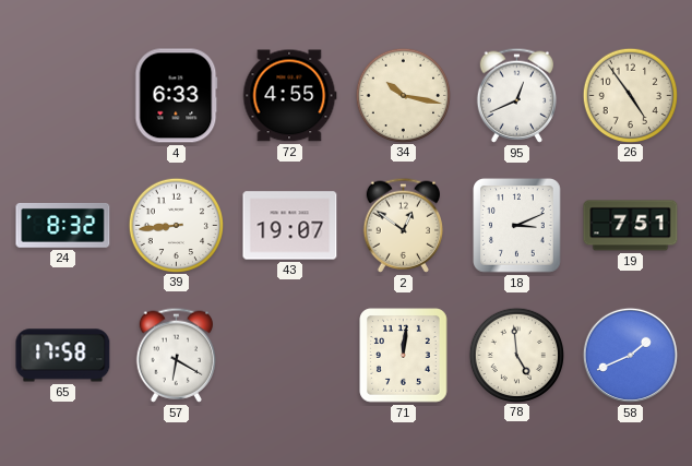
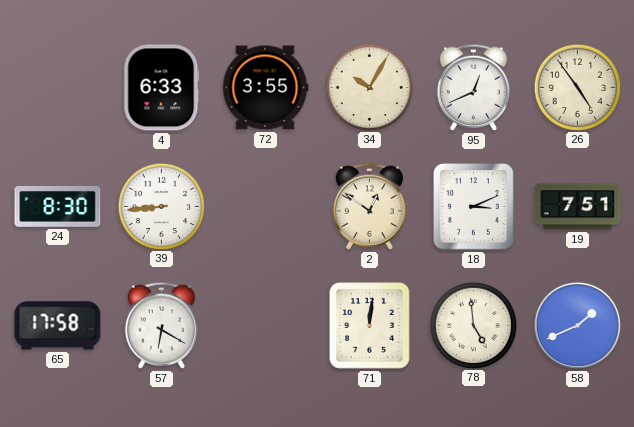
72: 4:55 -> 3:55
34: 10:17 -> 10:05
24: 8:32 -> 8:30
43: 19:07 -> none
